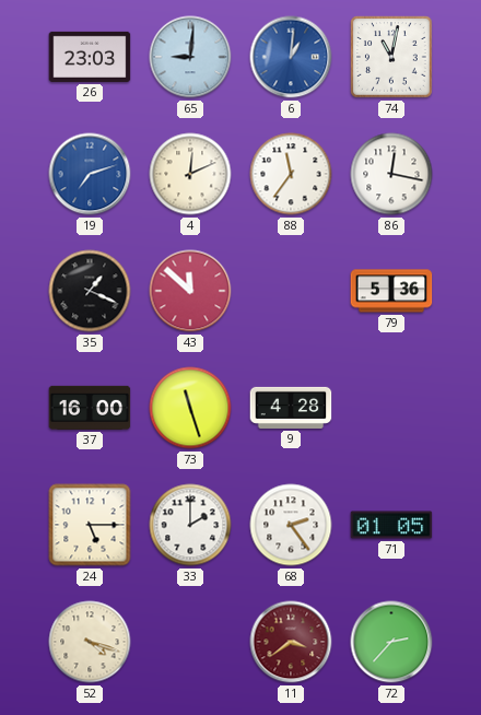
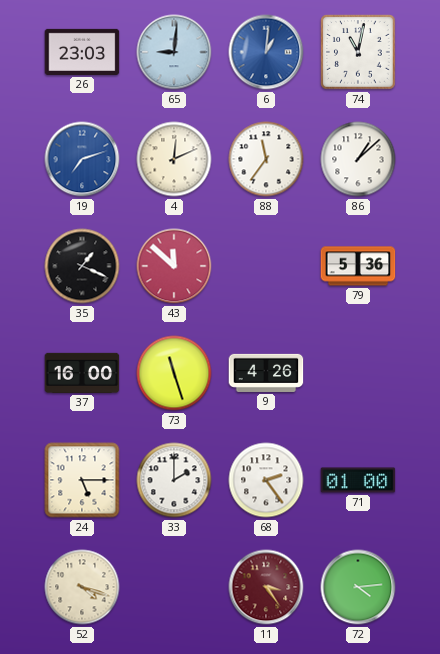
86: 12:17 -> 1:08
9: 4:28 -> 4:26
71: 01:05 -> 01:00
11: 3:39 -> 3:24
72: 2:37 -> 4:14
